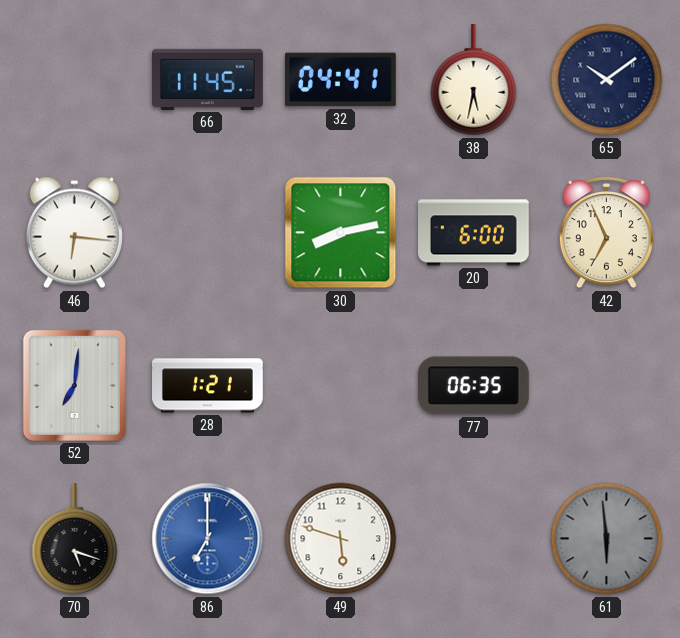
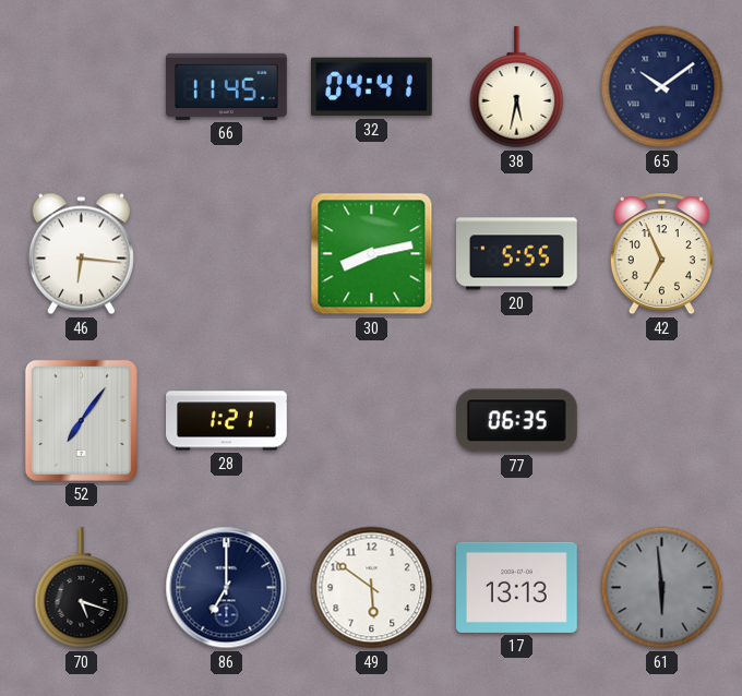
20: 6:00 -> 5:55
52: 7:01 -> 7:06
86 dial: blue -> navy
49: 5:48 -> 5:51
17: none -> 13:13
